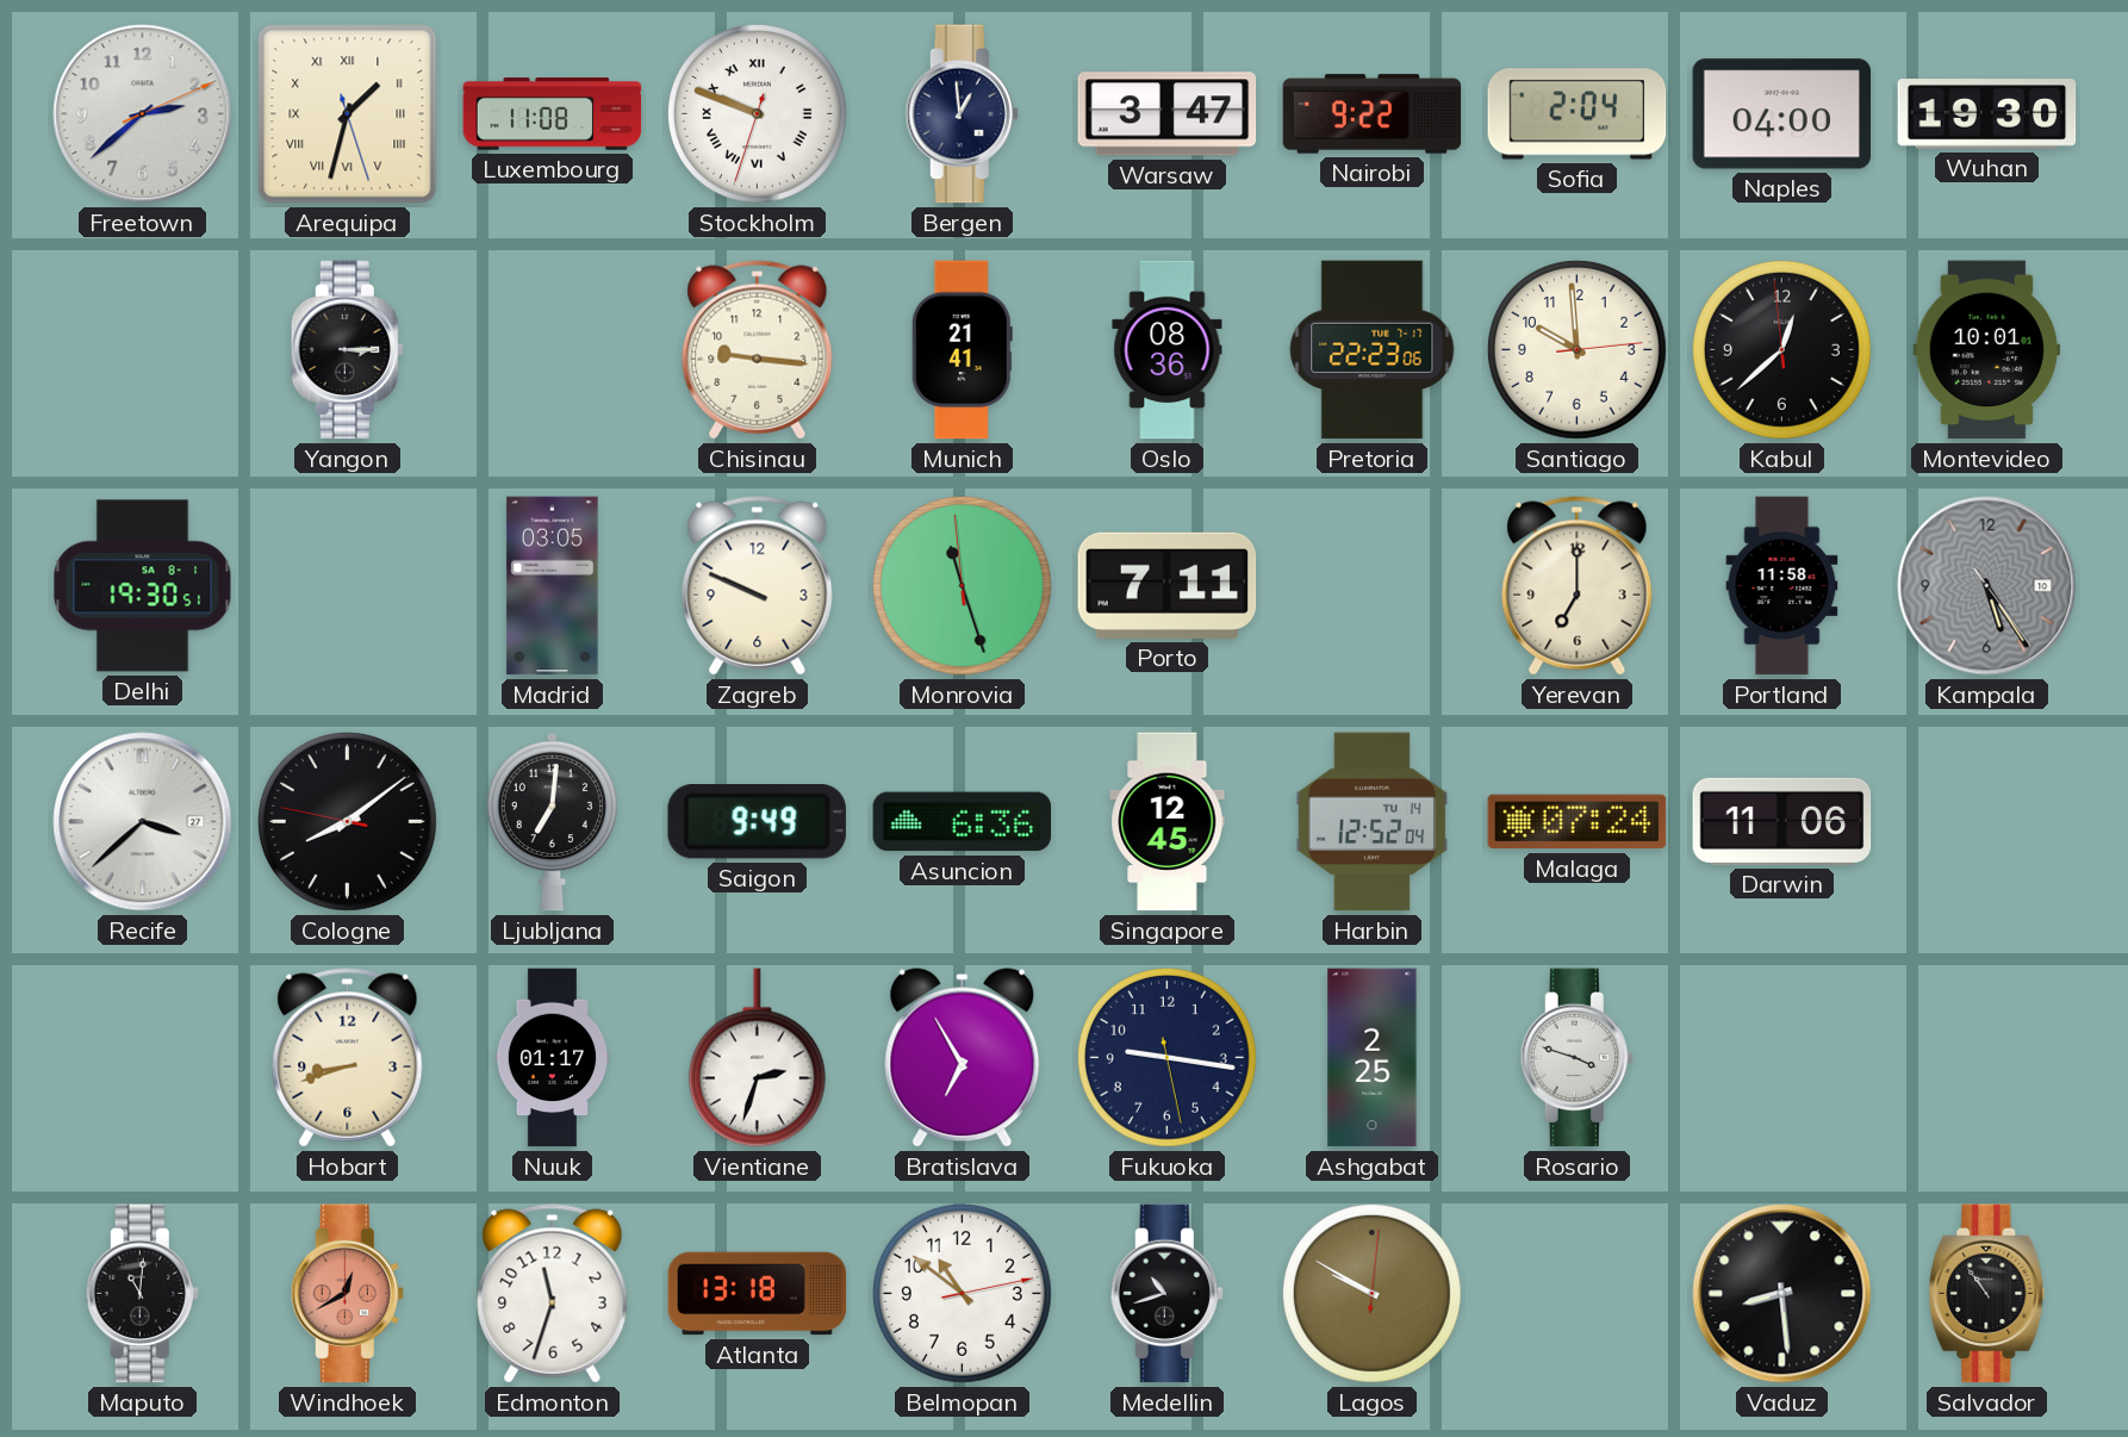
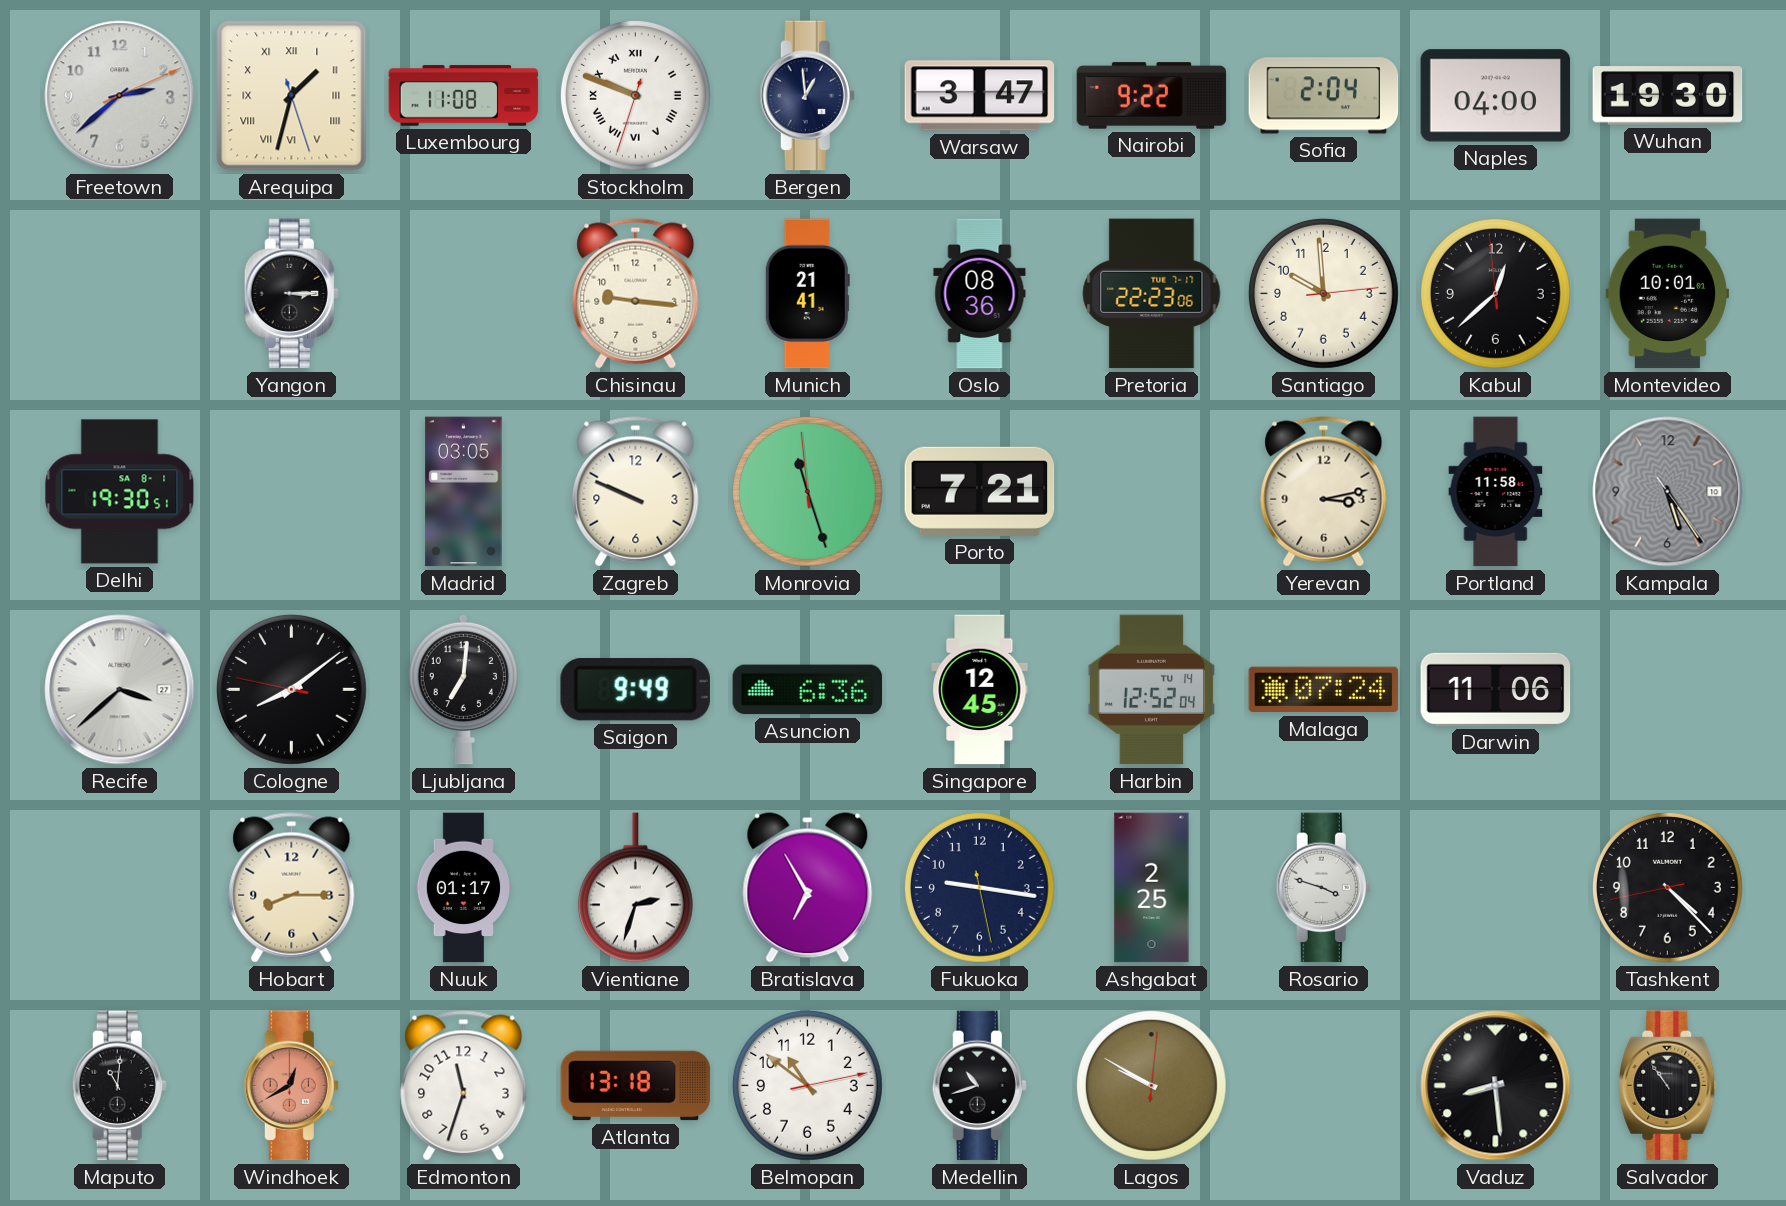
Porto: 7:11 -> 7:21
Yerevan: 7:00 -> 3:13
Hobart: 8:42 -> 8:15
Tashkent: none -> 4:22
